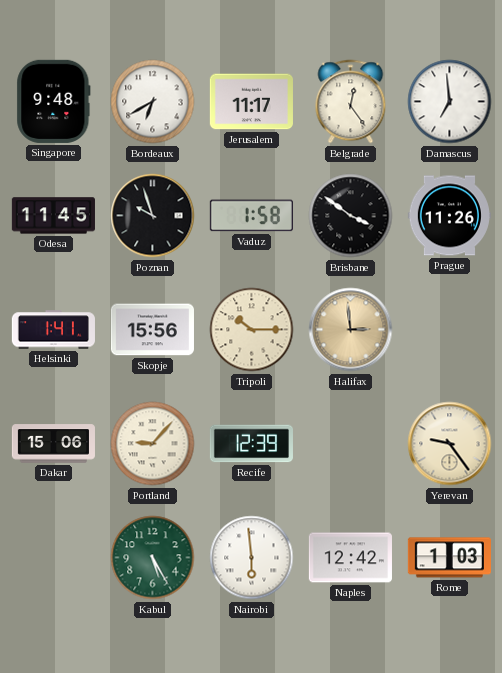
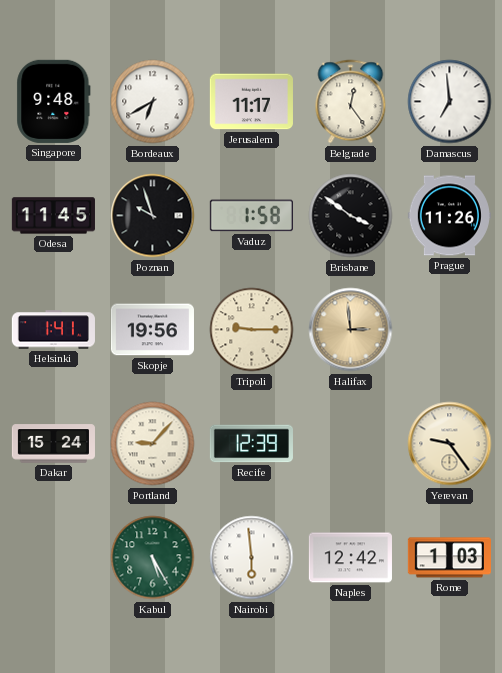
Skopje: 15:56 -> 19:56
Tripoli: 10:15 -> 9:15
Dakar: 15:06 -> 15:24
